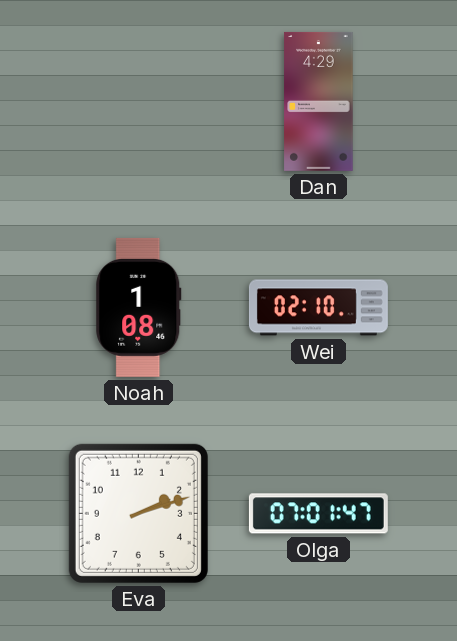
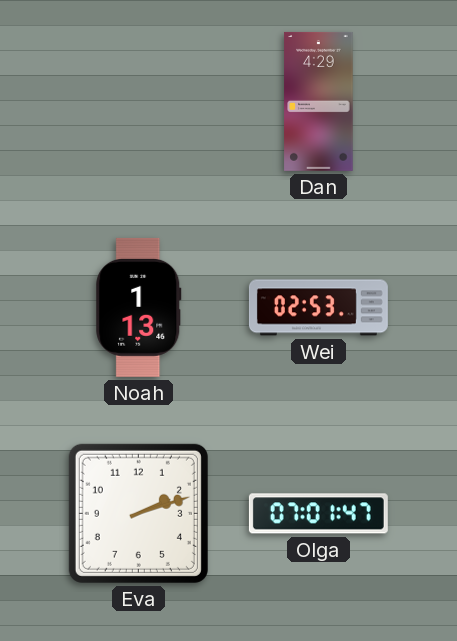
Noah: 1:08 -> 1:13
Wei: 02:10 -> 02:53
